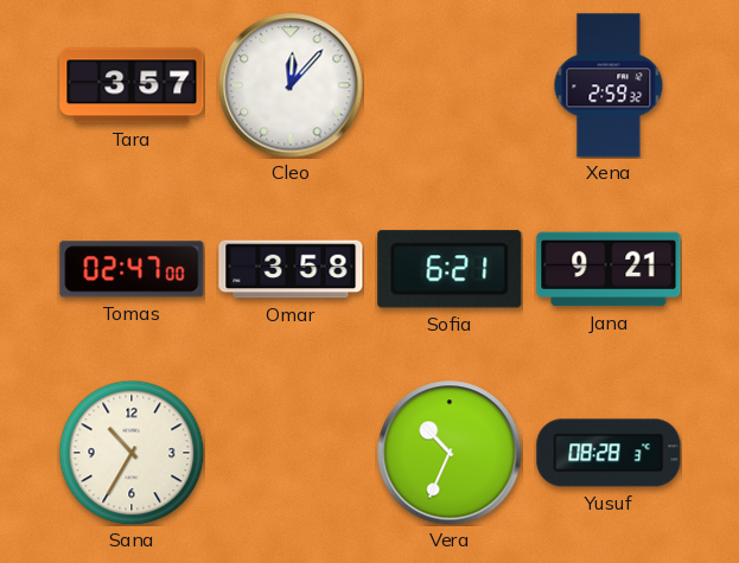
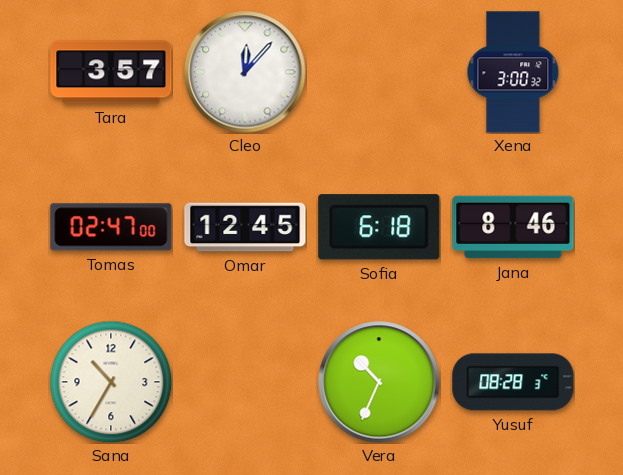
Xena: 2:59 -> 3:00
Omar: 3:58 -> 12:45
Sofia: 6:21 -> 6:18
Jana: 9:21 -> 8:46
